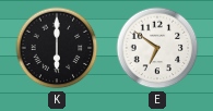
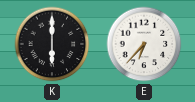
E: 6:51 -> 6:37
